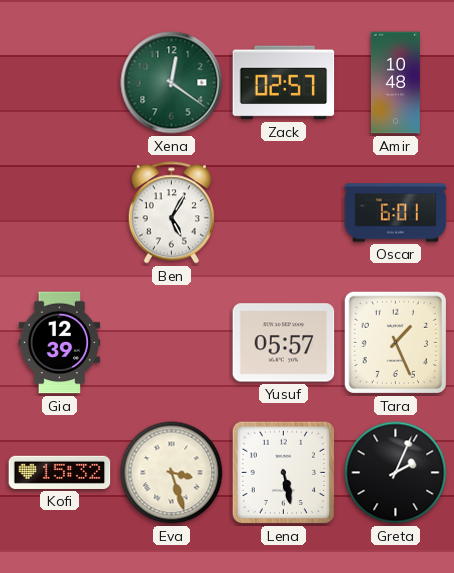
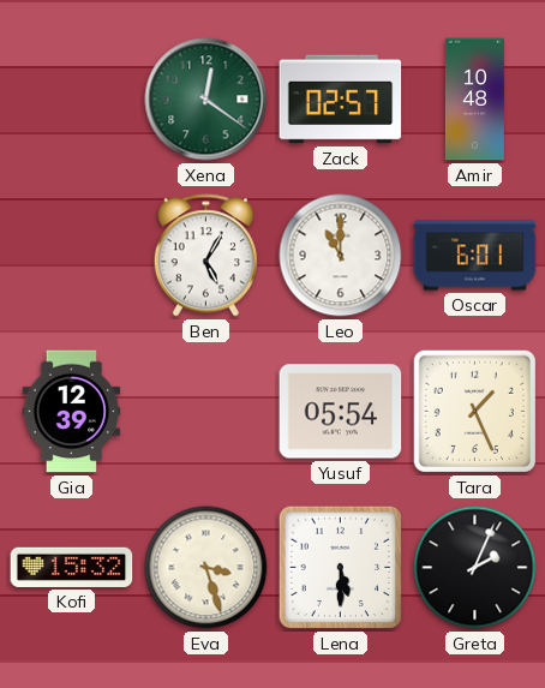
Leo: none -> 11:00
Yusuf: 05:57 -> 05:54
Lena: 5:28 -> 5:30
